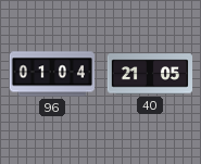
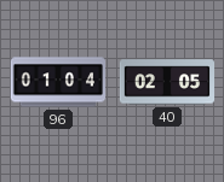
40: 21:05 -> 02:05
